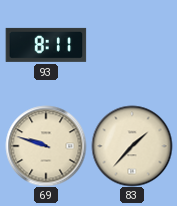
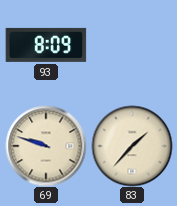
93: 8:11 -> 8:09
